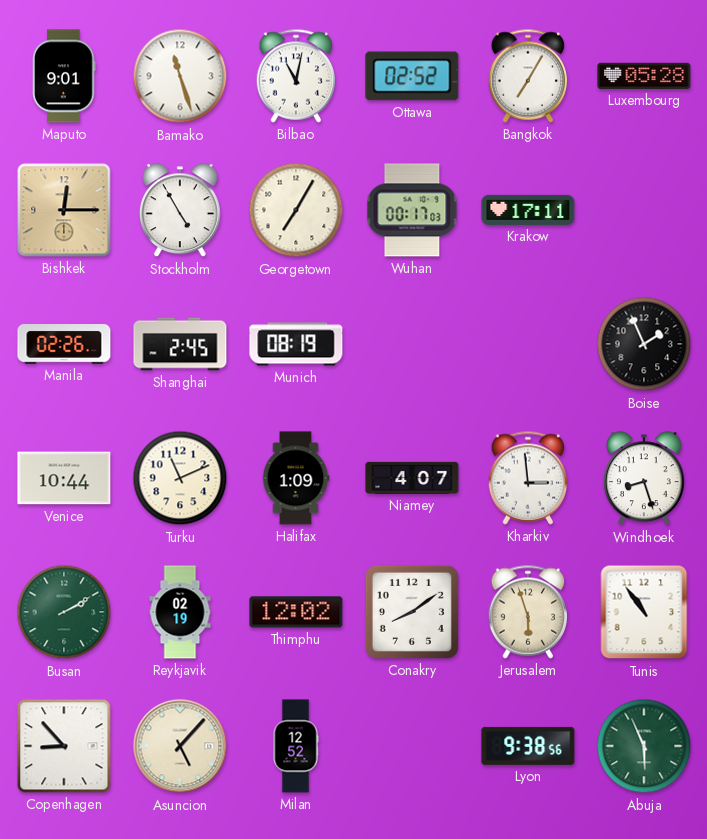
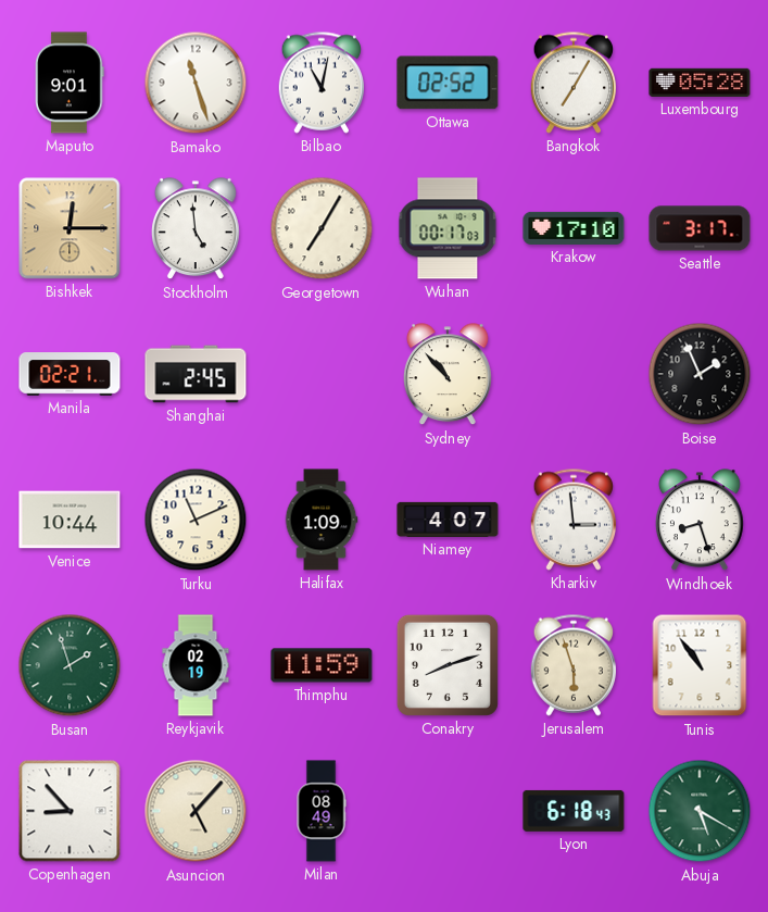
Stockholm: 4:55 -> 4:59
Krakow: 17:11 -> 17:10
Seattle: none -> 3:17
Manila: 02:26 -> 02:21
Munich: 08:19 -> none
Sydney: none -> 10:53
Busan: 2:10 -> 1:57
Thimphu: 12:02 -> 11:59
Conakry: 8:09 -> 8:12
Milan: 12:52 -> 08:49
Lyon: 9:38 -> 6:18
Abuja: 5:56 -> 5:20
